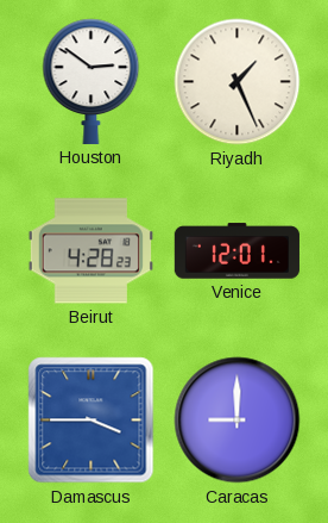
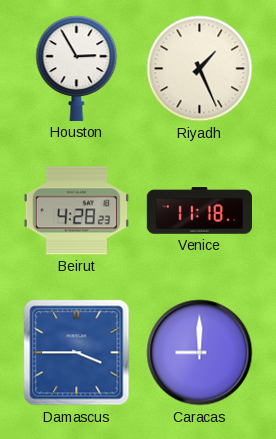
Houston: 2:51 -> 2:55
Venice: 12:01 -> 11:18
